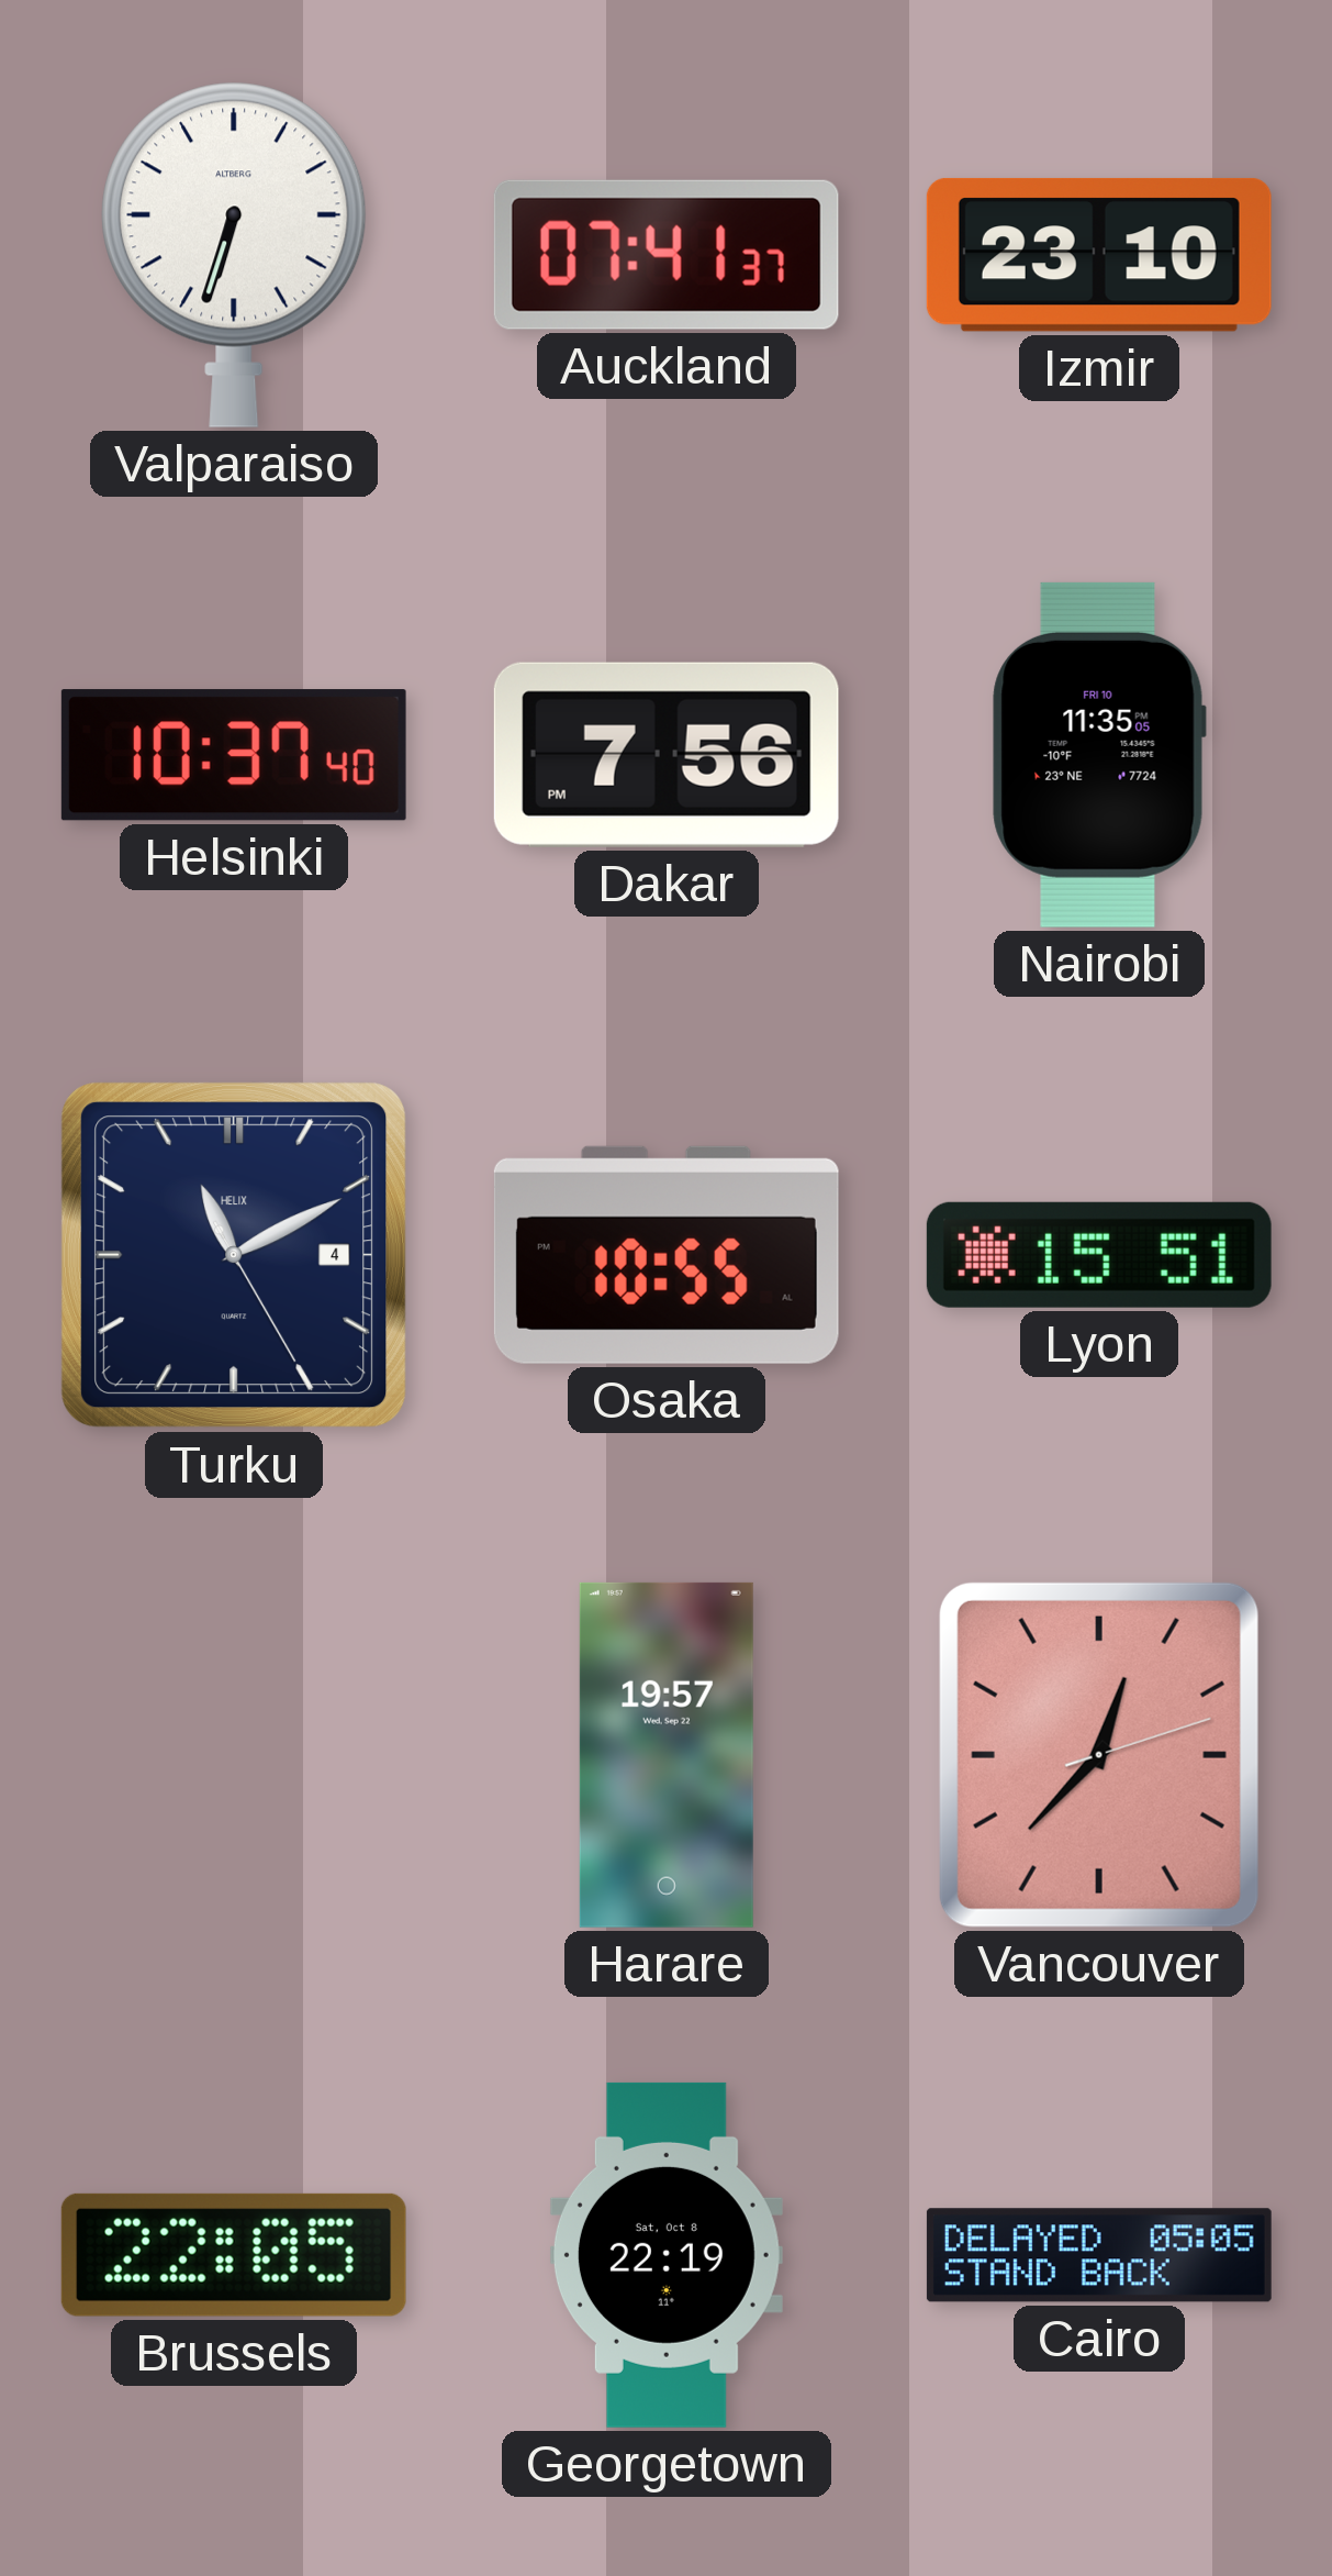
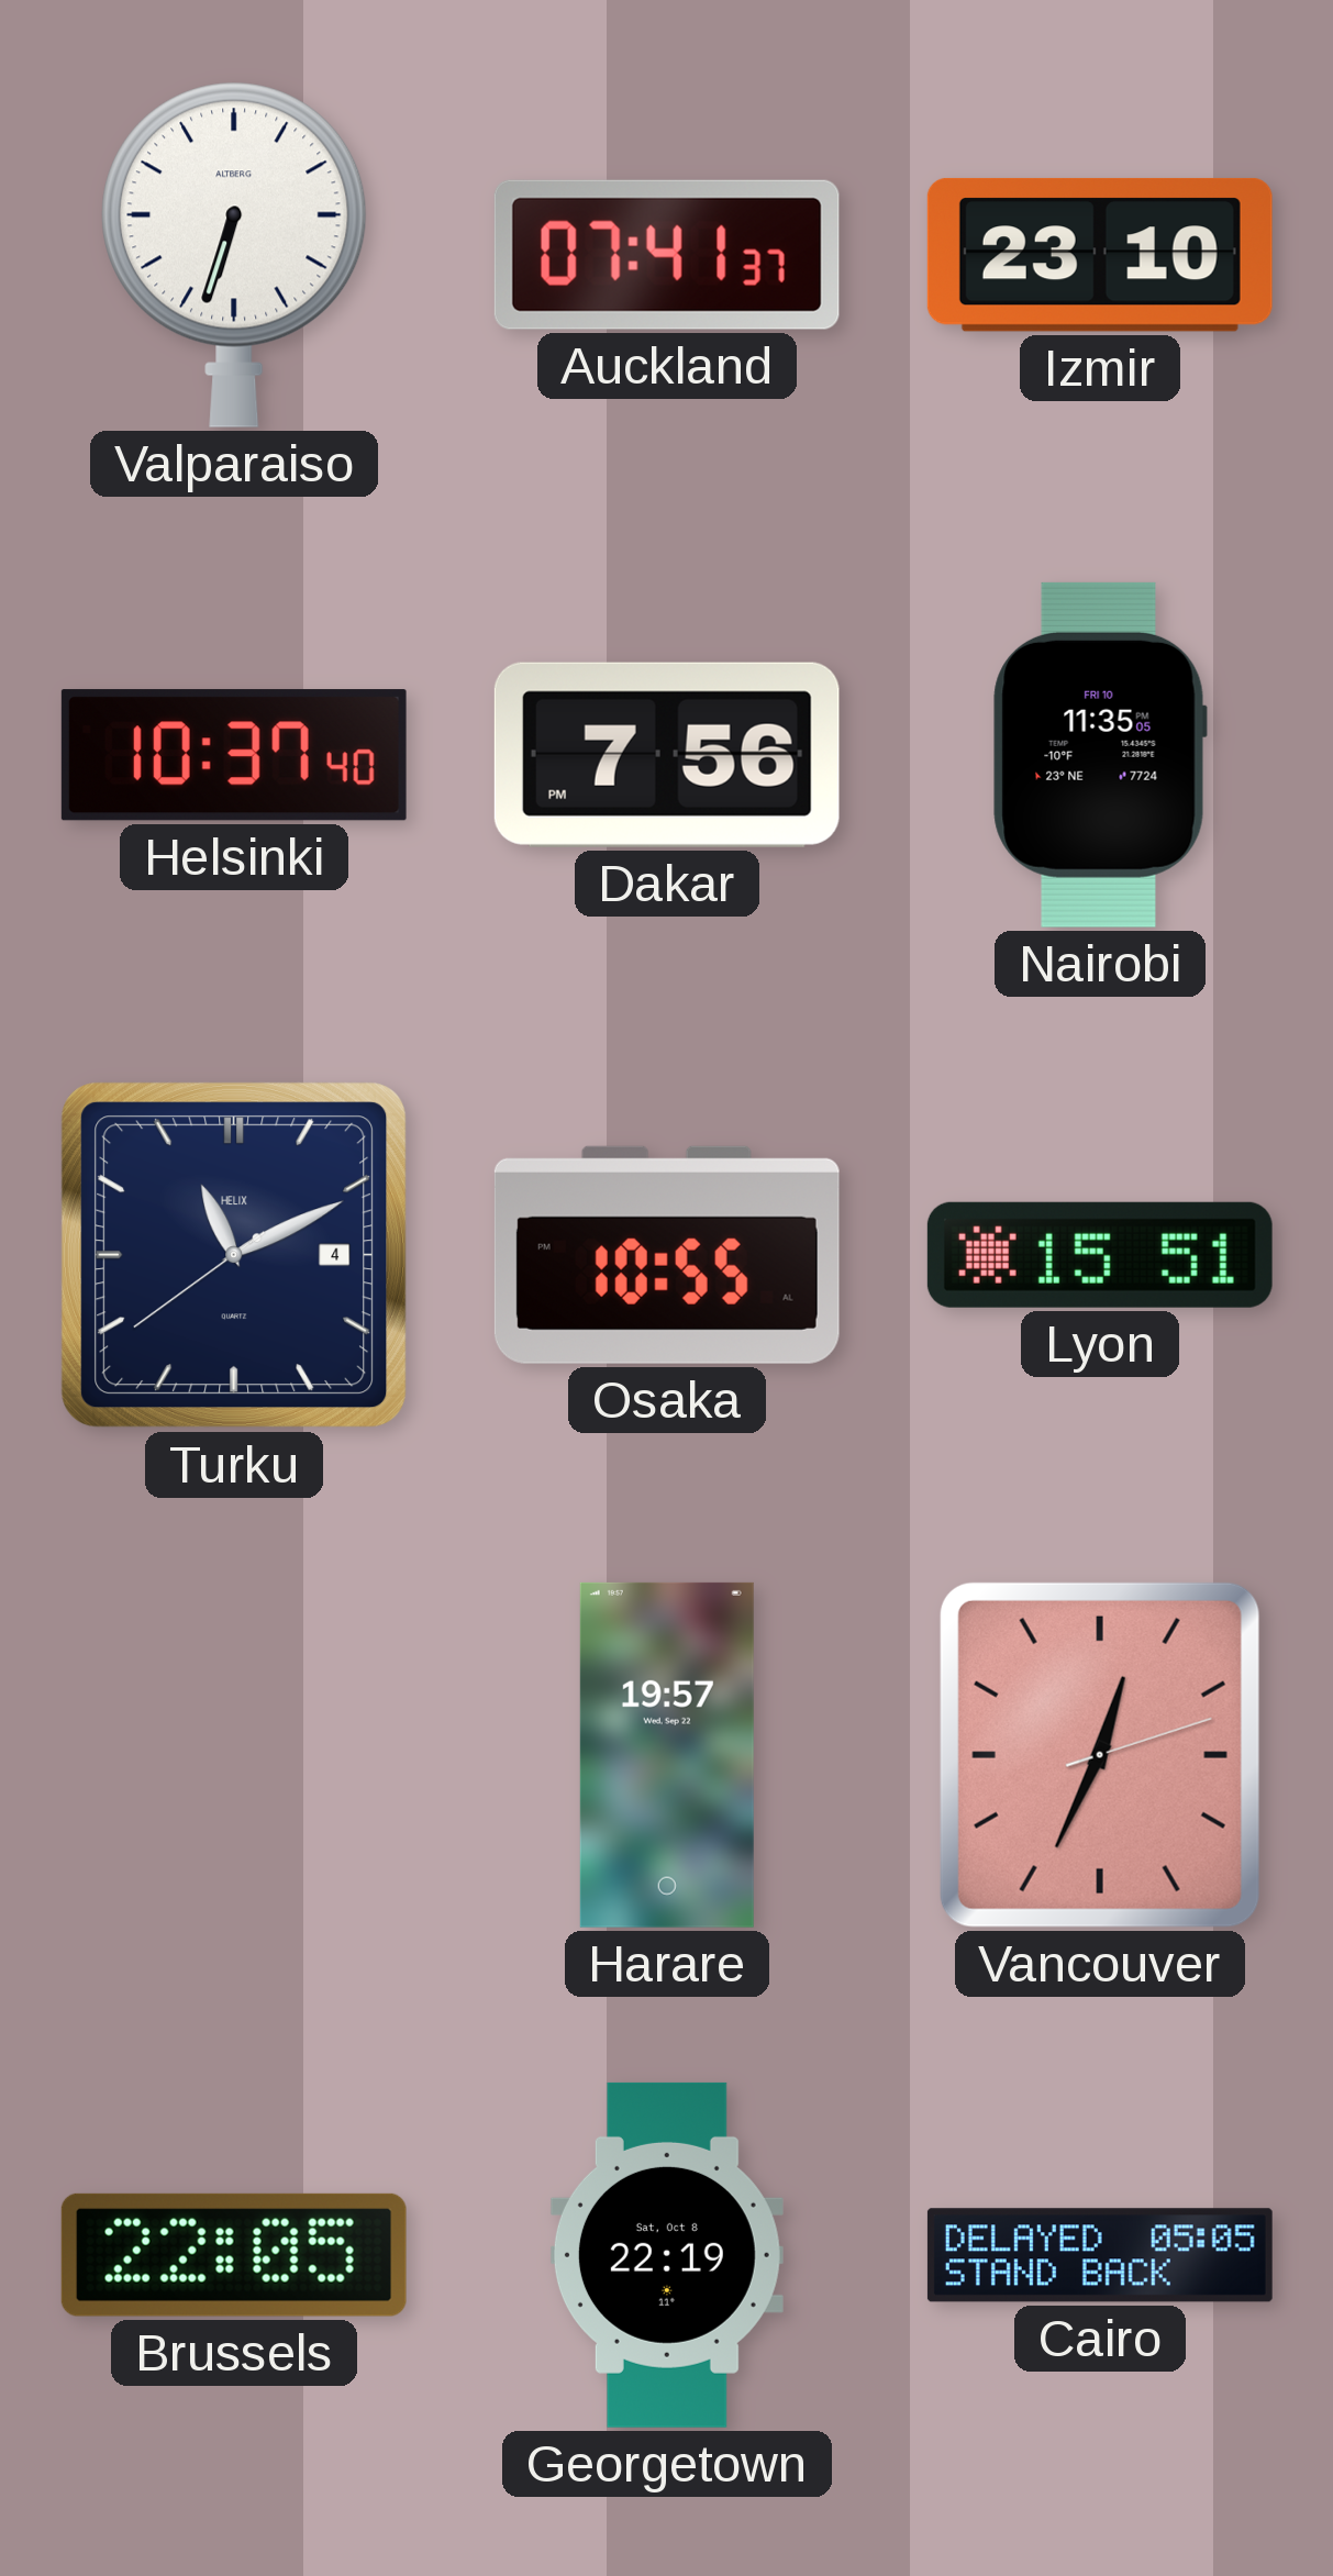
Turku: 11:10:25 -> 11:10:39
Vancouver: 12:37 -> 12:34
